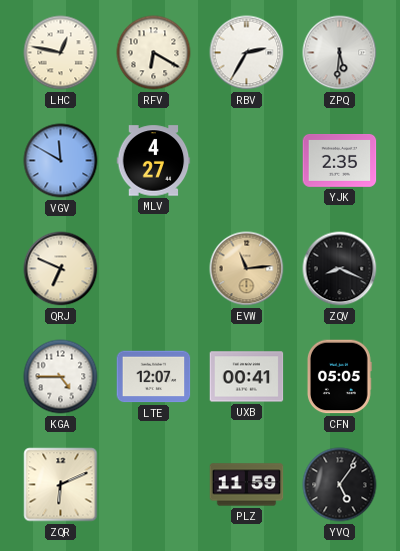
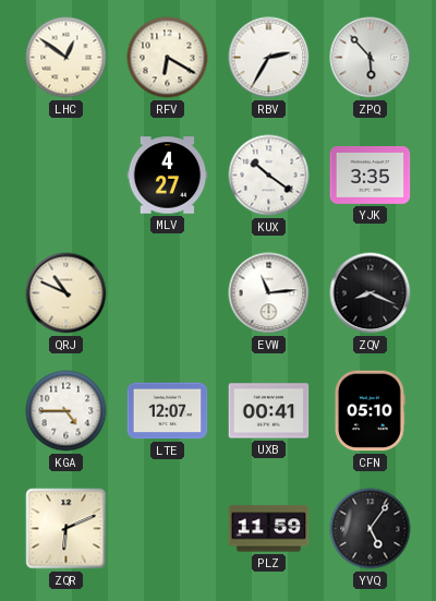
LHC: 12:47 -> 12:51
ZPQ: 5:31 -> 5:53
VGV: 11:50 -> none
KUX: none -> 10:21
YJK: 2:35 -> 3:35
QRJ: 6:49 -> 10:49
EVW dial: champagne -> white
CFN: 05:05 -> 05:10
